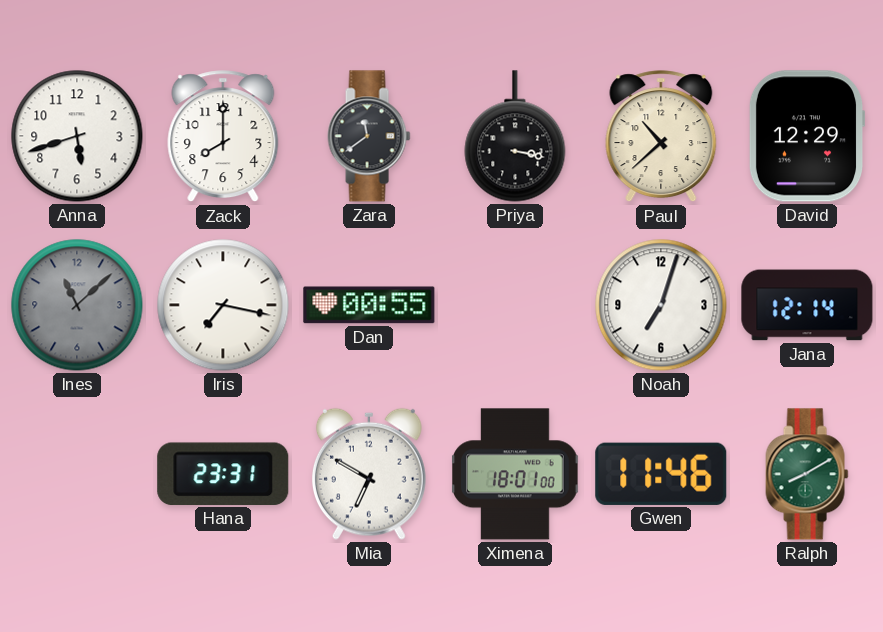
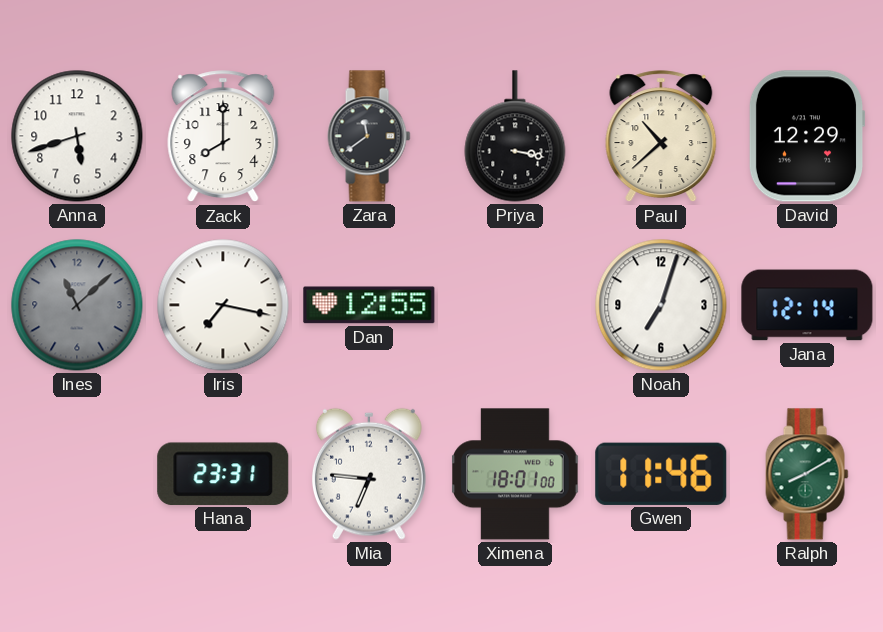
Dan: 00:55 -> 12:55
Mia: 6:50 -> 6:46
